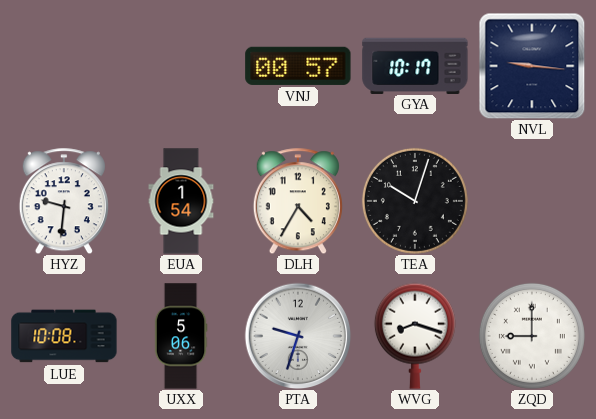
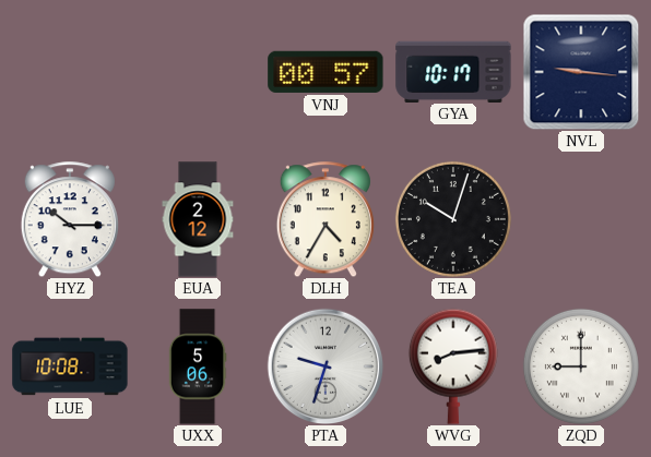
HYZ: 9:31 -> 10:15
EUA: 1:54 -> 2:12
WVG: 8:18 -> 8:14
